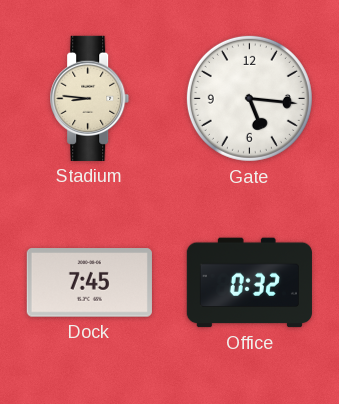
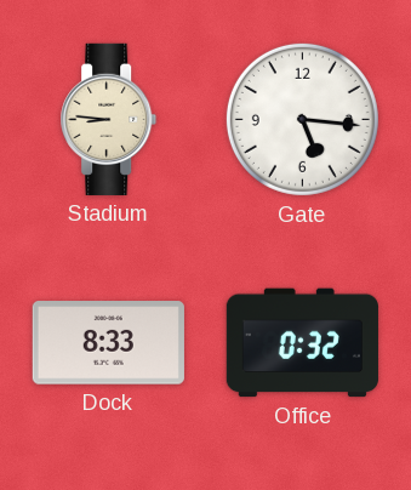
Dock: 7:45 -> 8:33
